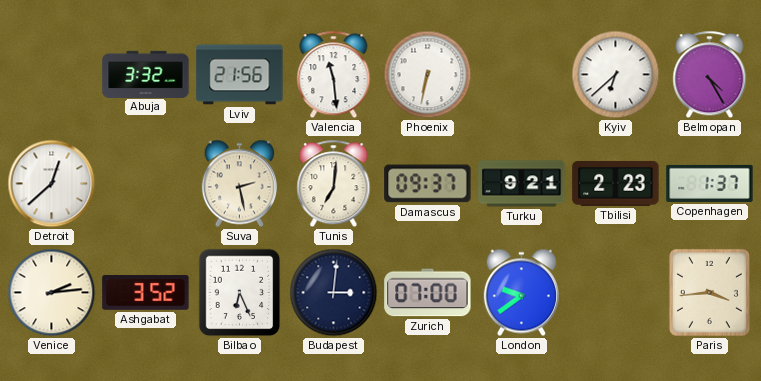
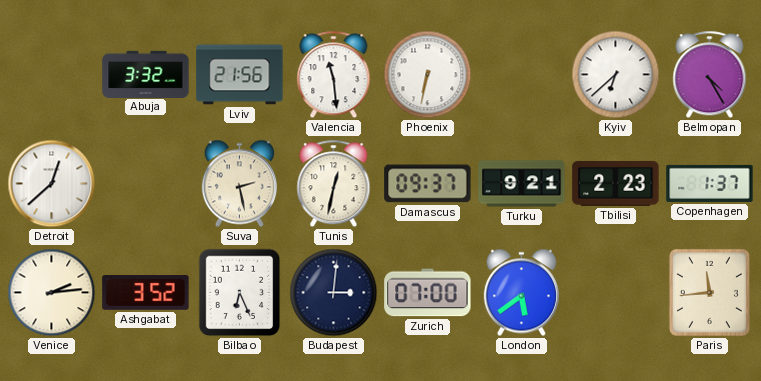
Tunis: 7:01 -> 12:32
London: 9:39 -> 5:39
Paris: 3:44 -> 11:44
